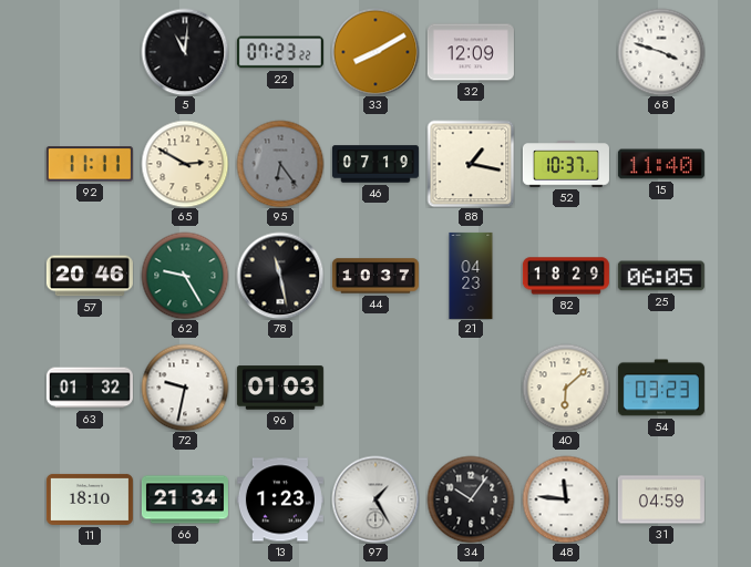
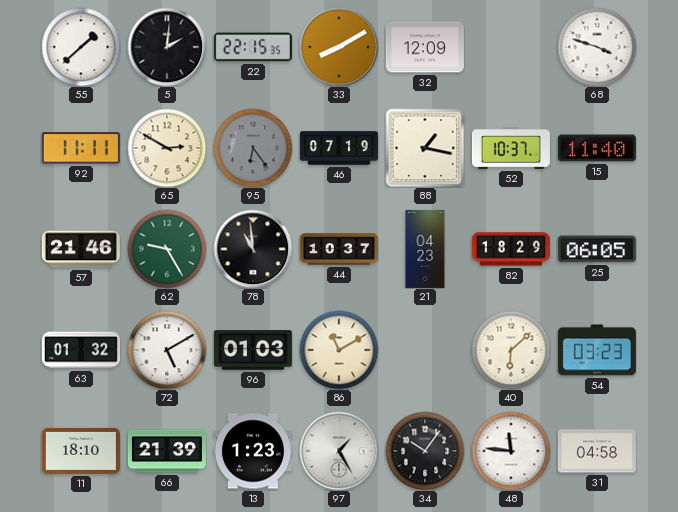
55: none -> 1:38
5: 11:01 -> 2:01
22: 07:23 -> 22:15
57: 20:46 -> 21:46
78: 11:28 -> 10:59
72: 9:32 -> 5:10
86: none -> 11:10
66: 21:34 -> 21:39
31: 04:59 -> 04:58
